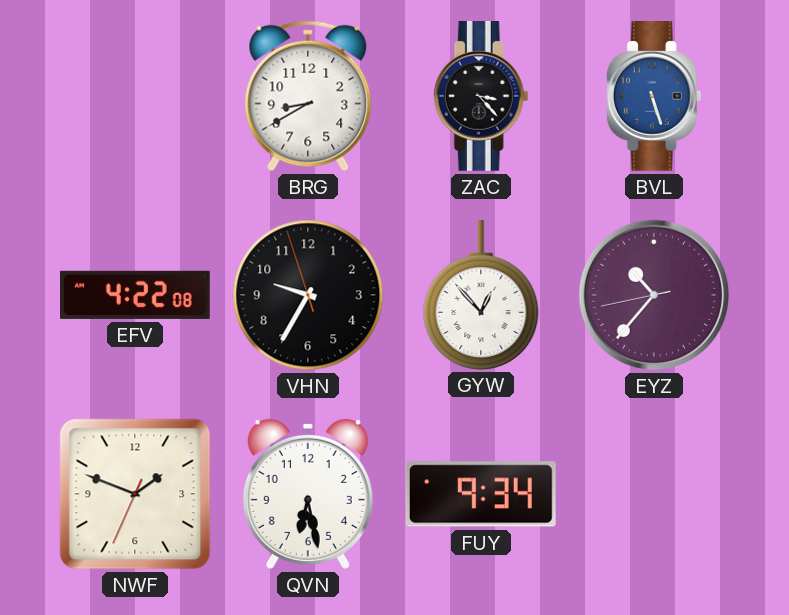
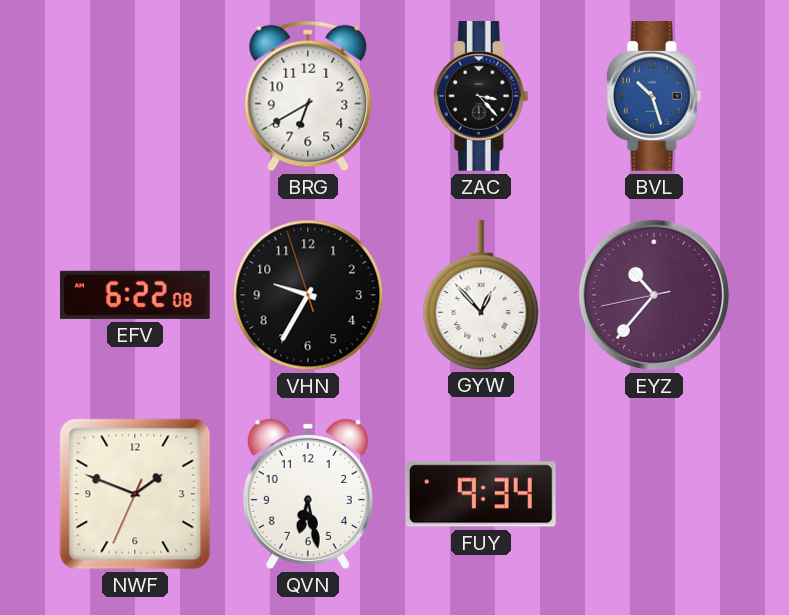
BRG: 8:40 -> 6:40
BVL: 5:27 -> 10:27
EFV: 4:22 -> 6:22
